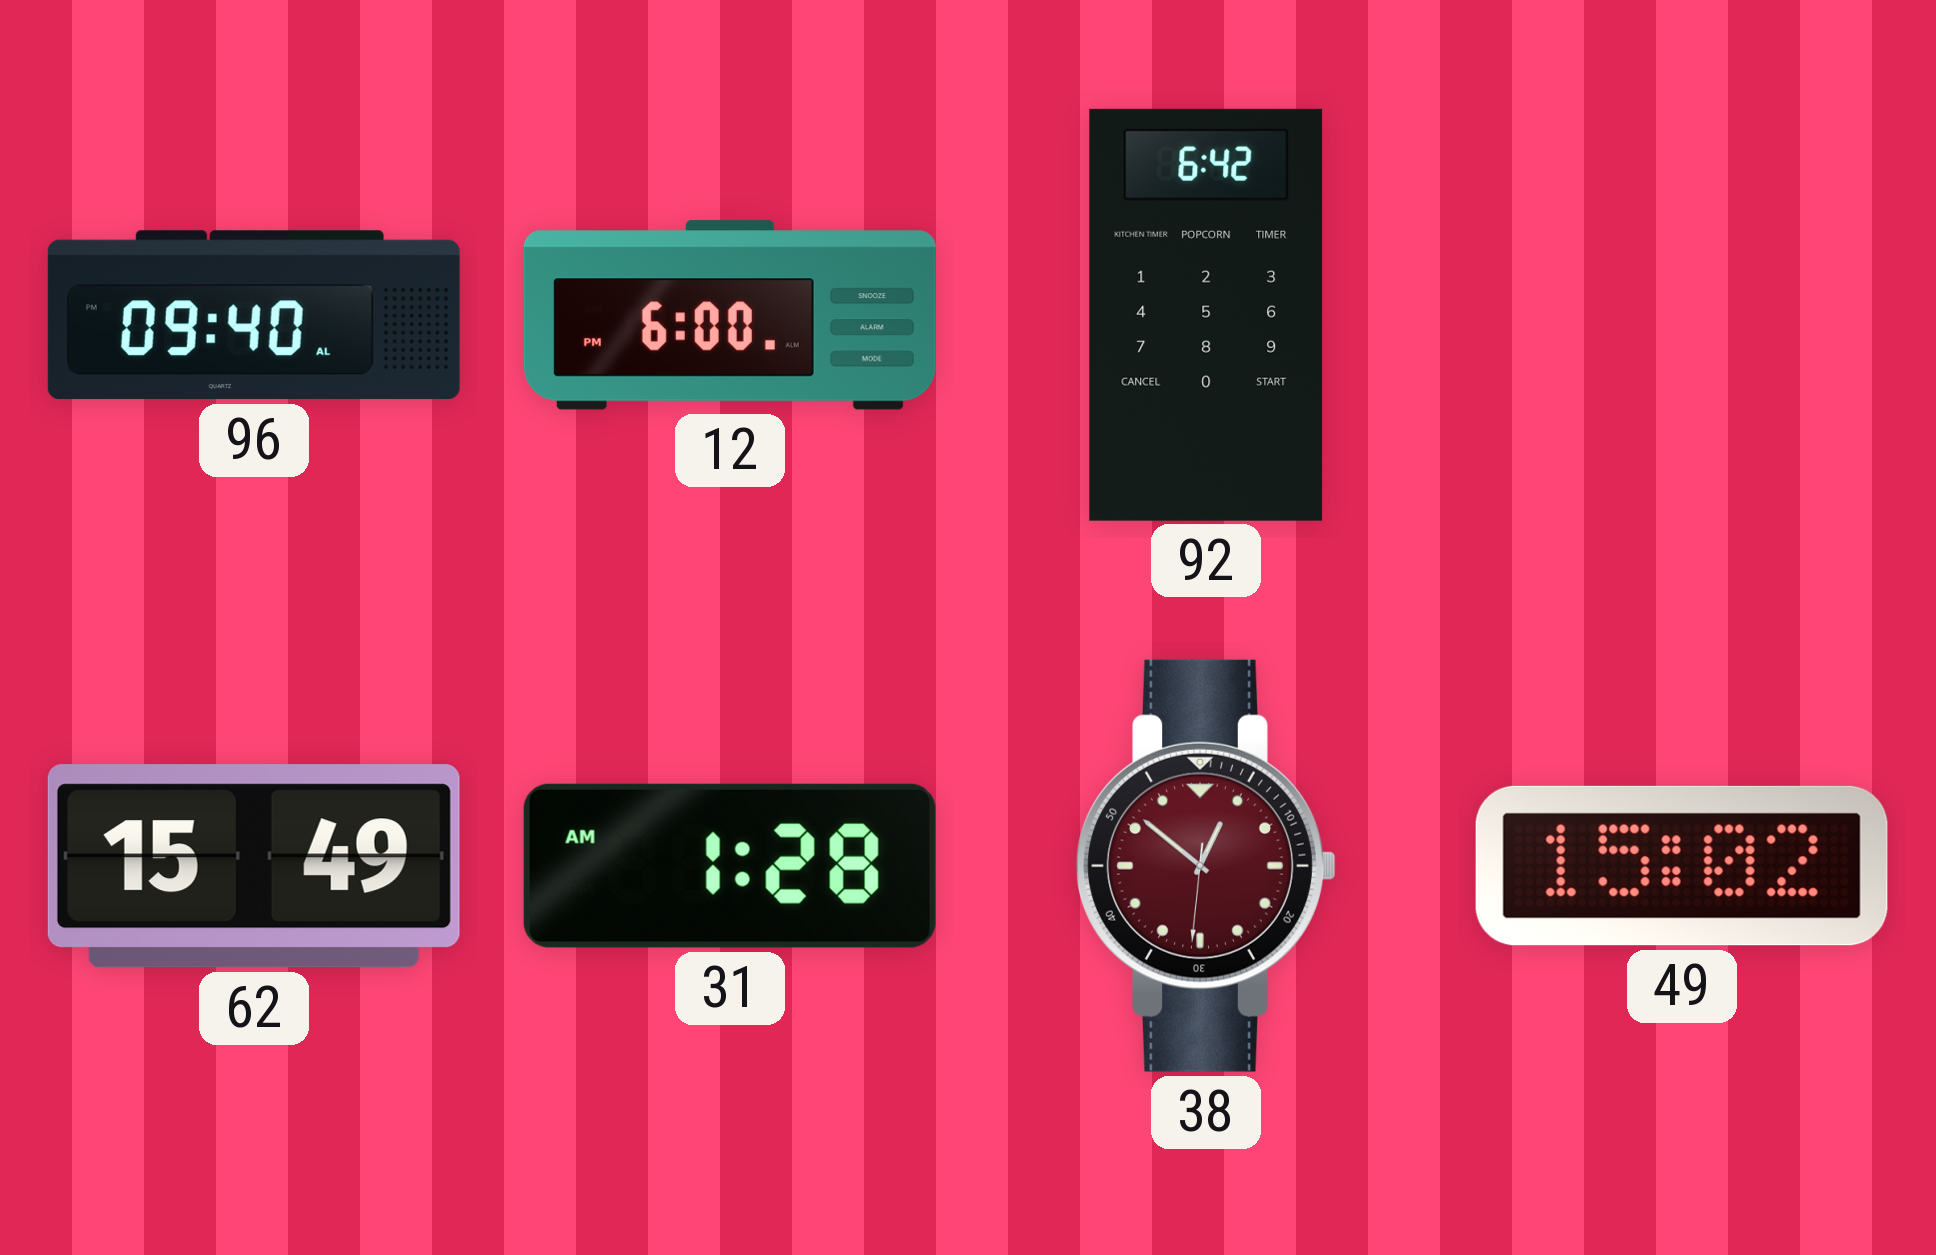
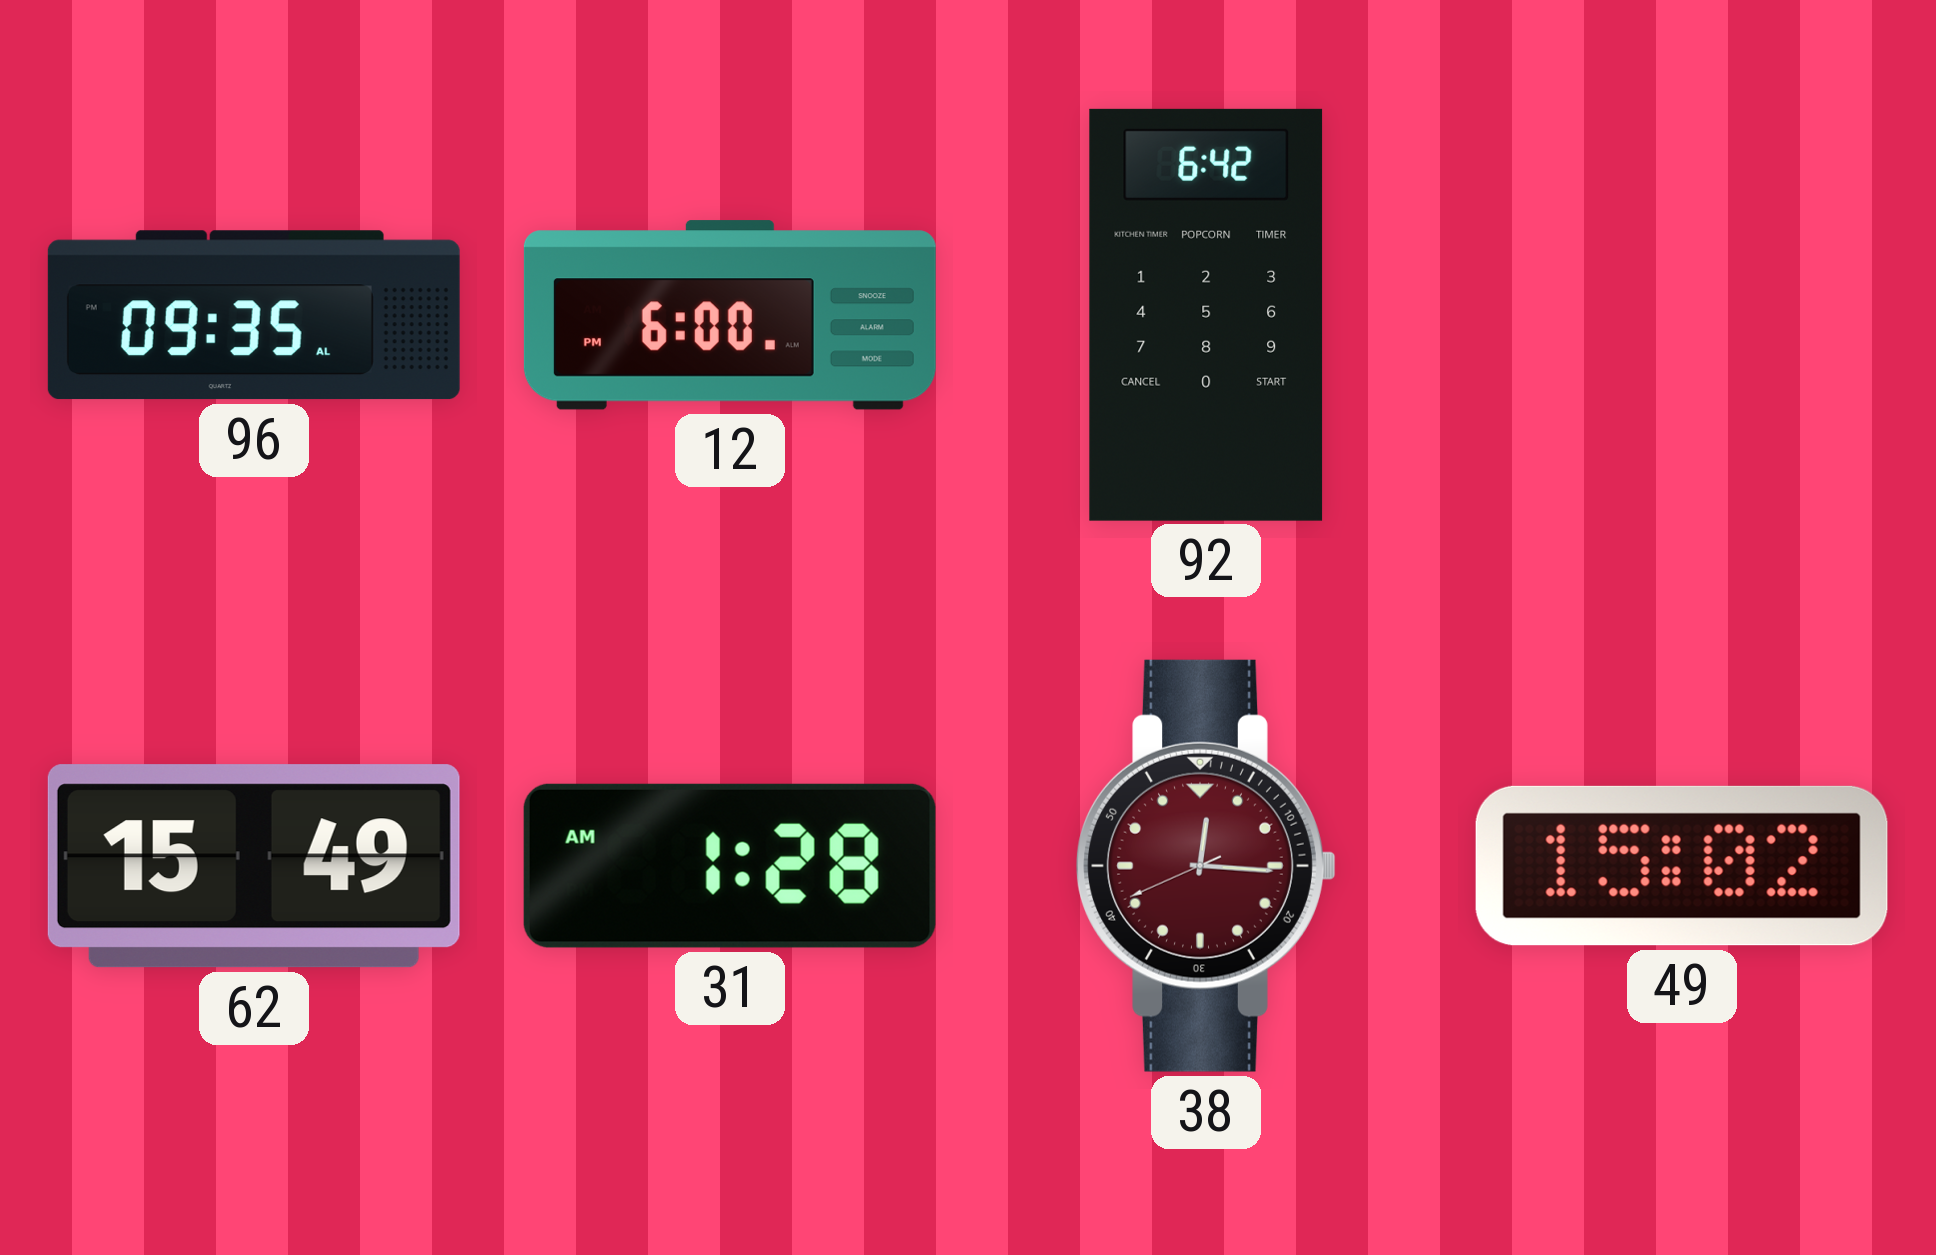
96: 09:40 -> 09:35
38: 12:51 -> 12:15
